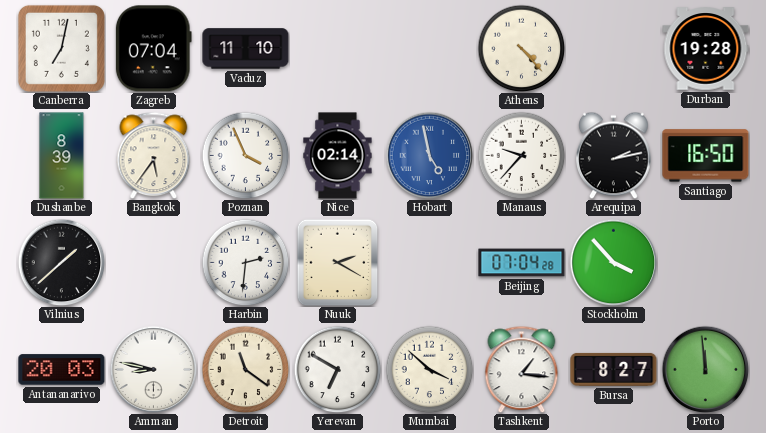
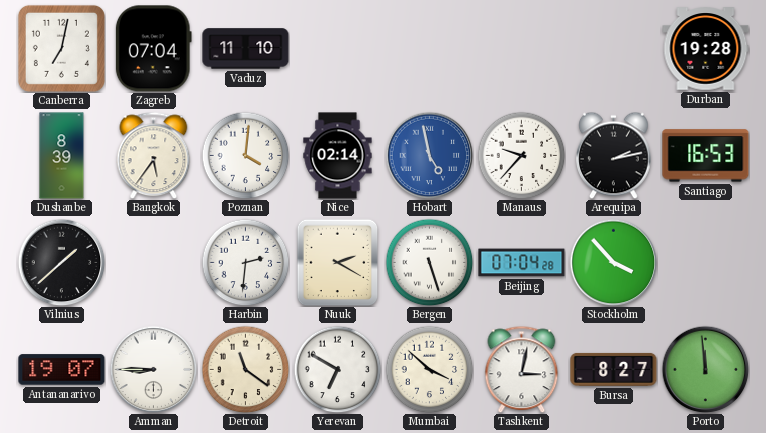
Athens: 4:23 -> none
Poznan: 3:56 -> 4:01
Santiago: 16:50 -> 16:53
Bergen: none -> 5:27
Antananarivo: 20:03 -> 19:07
Amman: 8:47 -> 8:45
Tashkent: 1:16 -> 3:02
